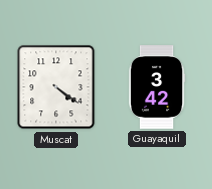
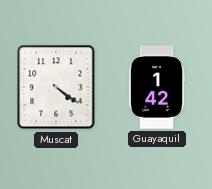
Guayaquil: 3:42 -> 1:42
